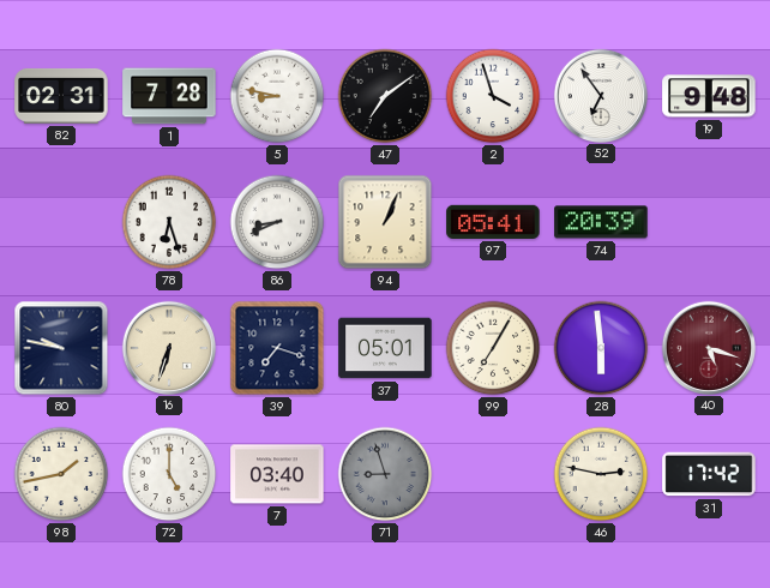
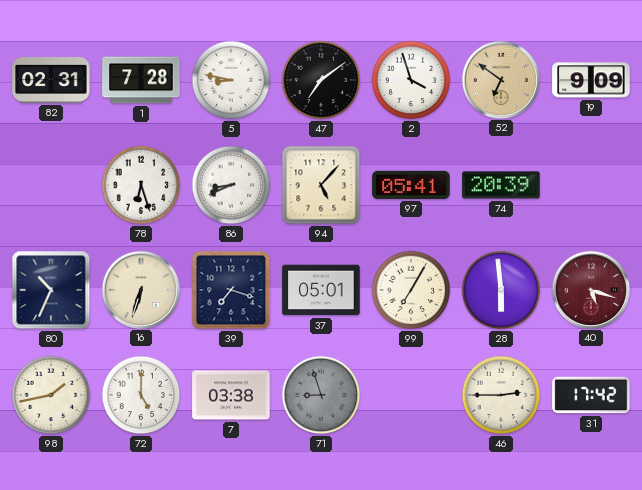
52: 6:54 -> 6:51
52 dial: white -> champagne
19: 9:48 -> 9:09
94: 1:04 -> 5:07
80: 9:47 -> 10:34
7: 03:40 -> 03:38
46: 2:47 -> 2:45
